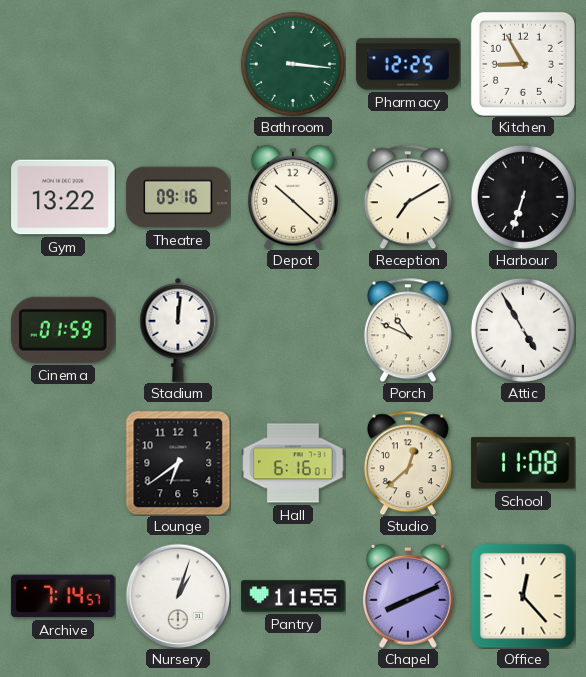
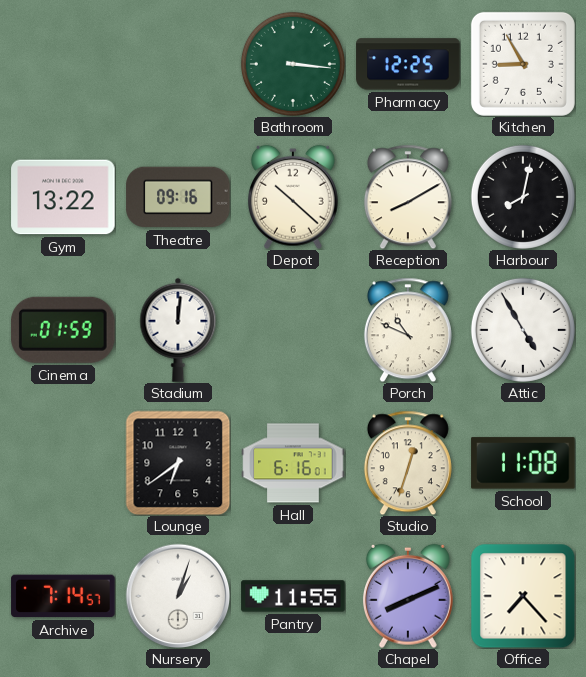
Reception: 7:10 -> 8:10
Harbour: 6:33 -> 8:02
Studio: 12:38 -> 12:33
Office: 12:23 -> 7:23
